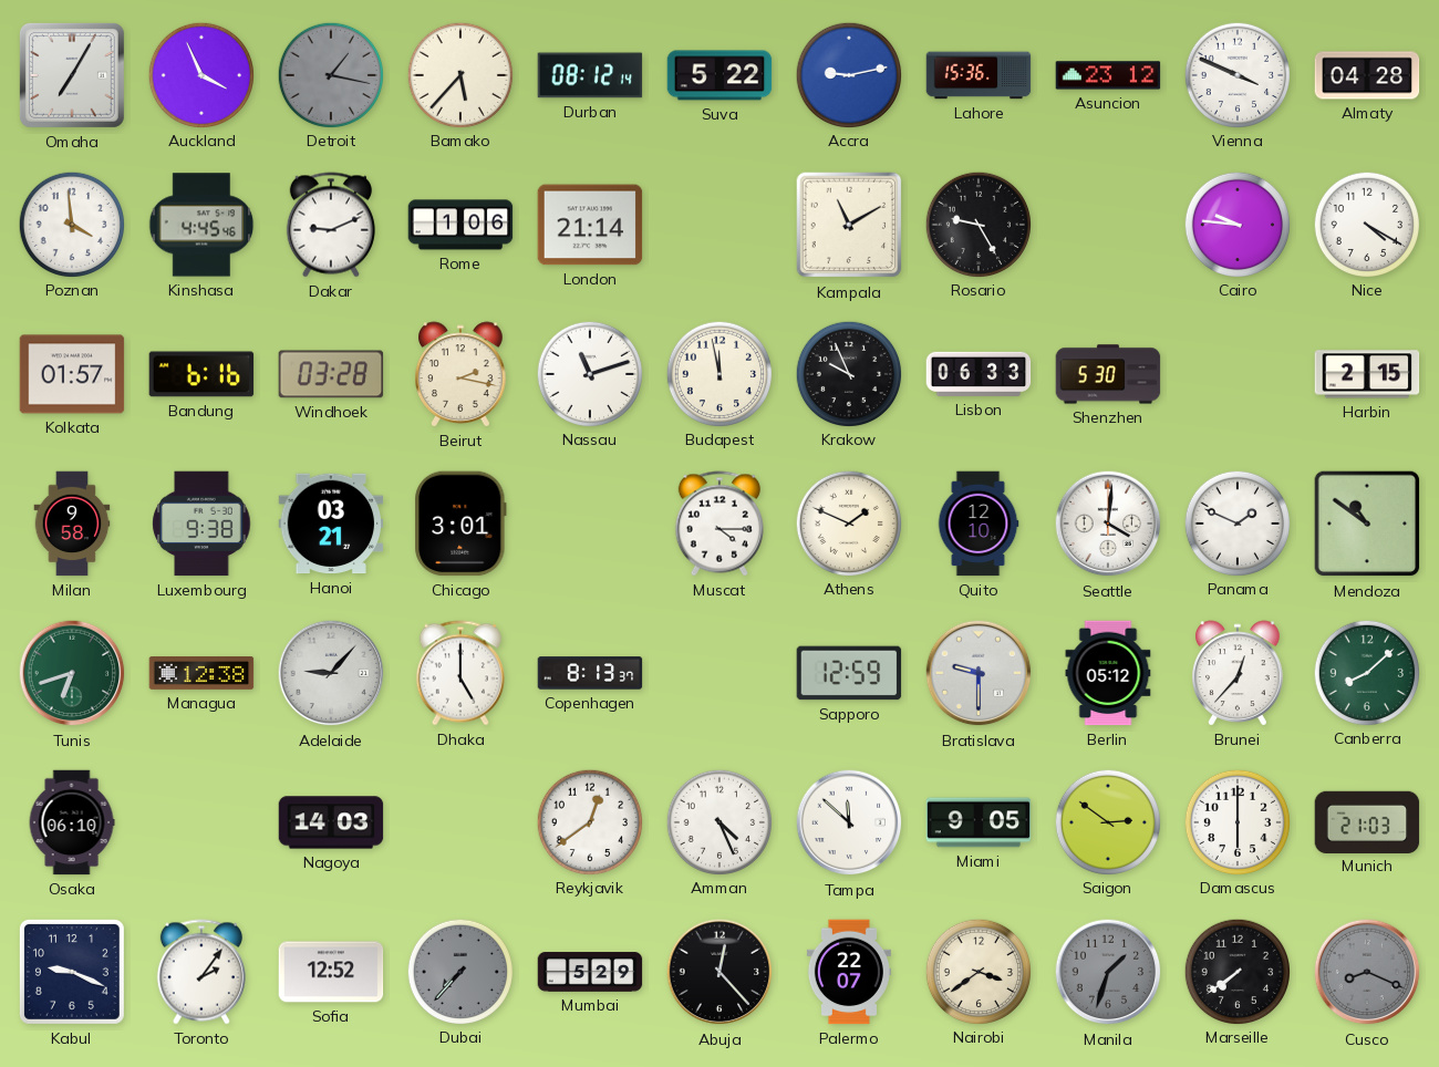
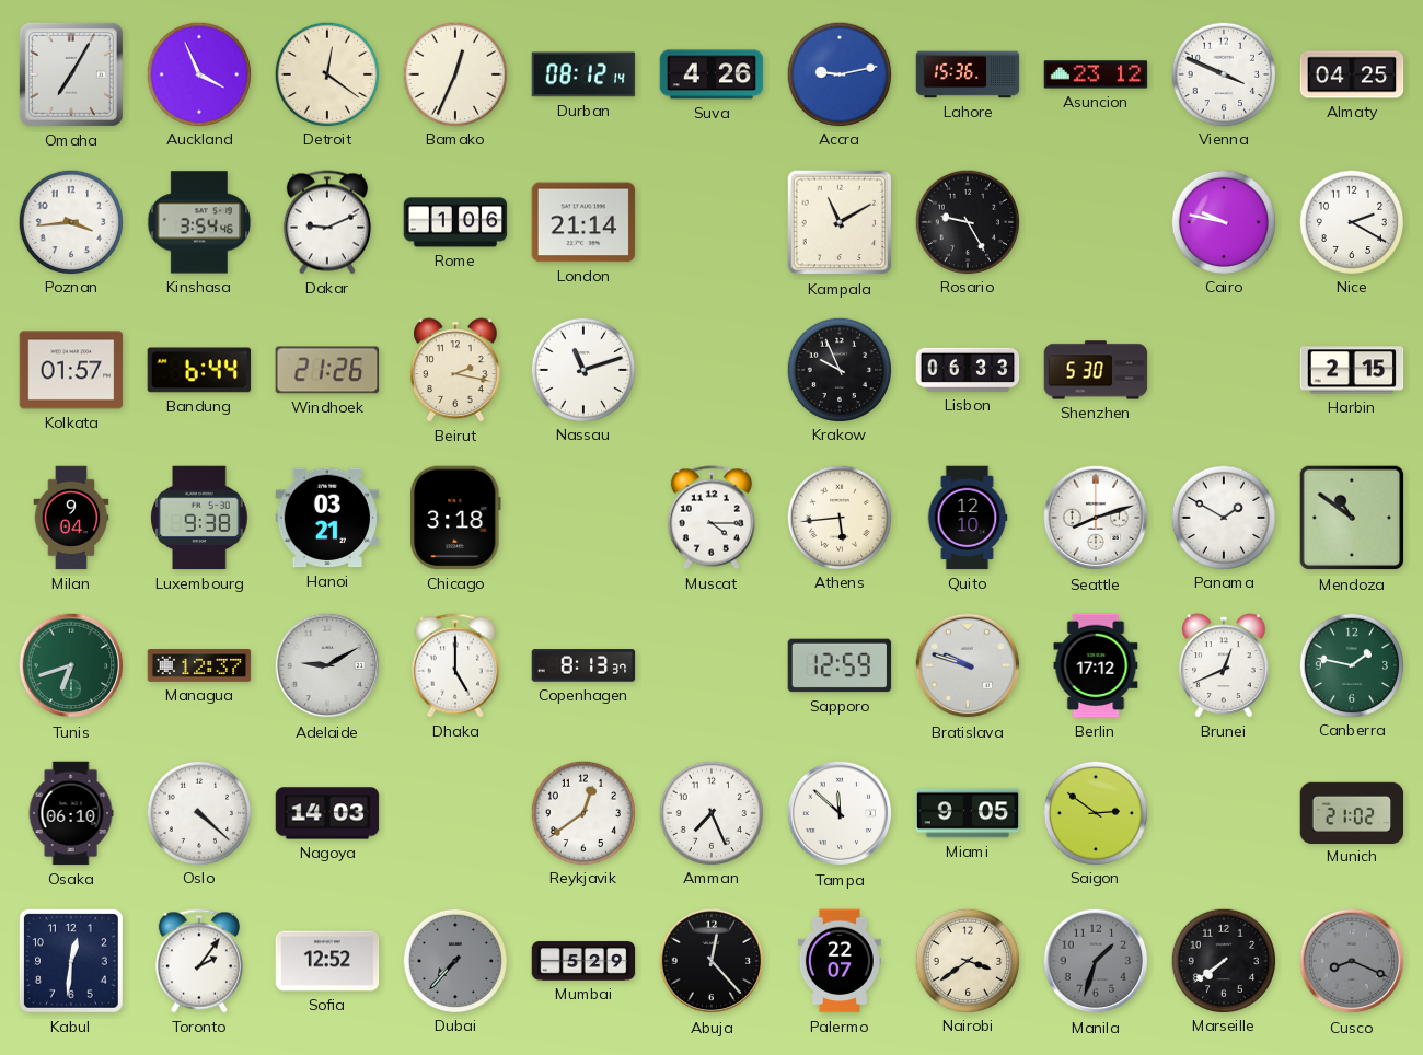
Detroit: 1:17 -> 12:21
Detroit dial: grey -> cream
Bamako: 5:37 -> 12:34
Suva: 5:22 -> 4:26
Almaty: 04:28 -> 04:25
Poznan: 3:59 -> 3:44
Kinshasa: 4:45 -> 3:54
Cairo: 9:46 -> 9:47
Nice: 4:20 -> 2:20
Bandung: 6:16 -> 6:44
Windhoek: 03:28 -> 21:26
Budapest: 11:58 -> none
Milan: 9:58 -> 9:04
Chicago: 3:01 -> 3:18
Athens: 1:49 -> 5:44
Seattle: 4:01 -> 8:12
Panama: 1:49 -> 1:50
Managua: 12:38 -> 12:37
Adelaide: 9:07 -> 9:10
Bratislava: 9:30 -> 9:48
Berlin: 05:12 -> 17:12
Brunei: 12:37 -> 12:41
Canberra: 8:08 -> 1:47
Oslo: none -> 4:22
Amman: 4:26 -> 7:26
Damascus: 6:00 -> none
Munich: 21:03 -> 21:02
Kabul: 9:19 -> 12:31
